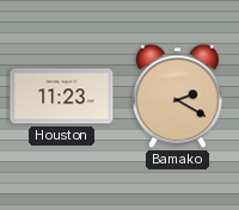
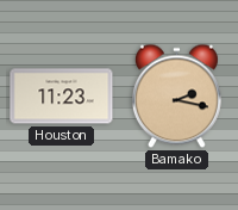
Bamako: 2:20 -> 2:17
